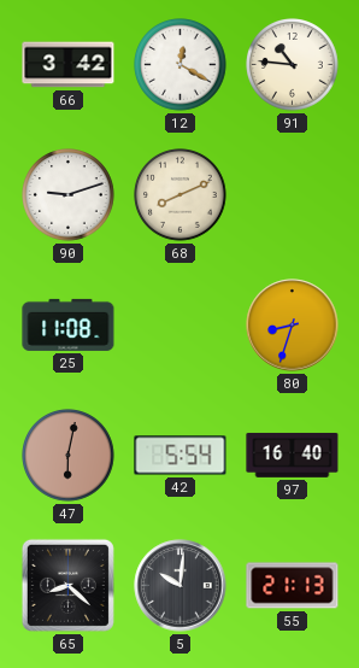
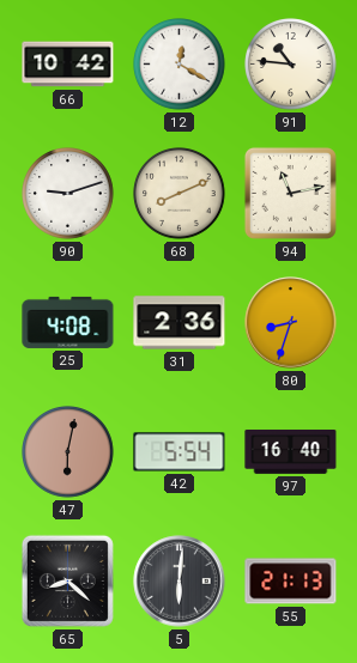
66: 3:42 -> 10:42
94: none -> 11:13
25: 11:08 -> 4:08
31: none -> 2:36
5: 10:01 -> 6:01
